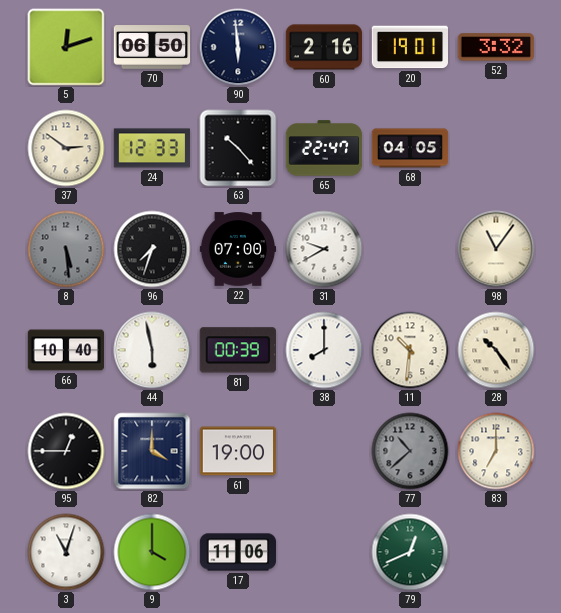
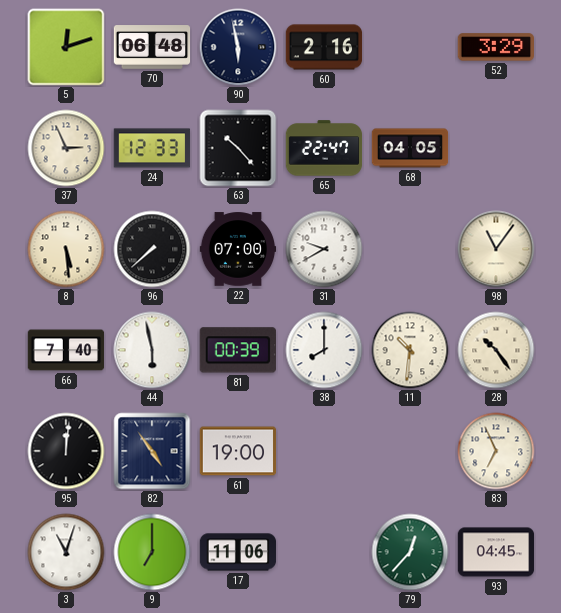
70: 06:50 -> 06:48
90: 5:59 -> 5:58
20: 19:01 -> none
52: 3:32 -> 3:29
37: 2:51 -> 2:56
8 dial: grey -> cream
96: 7:33 -> 7:38
66: 10:40 -> 7:40
95: 12:45 -> 12:01
82: 4:00 -> 4:54
77: 10:38 -> none
83: 7:00 -> 6:56
9: 4:00 -> 7:00
79: 12:41 -> 12:37
93: none -> 04:45
